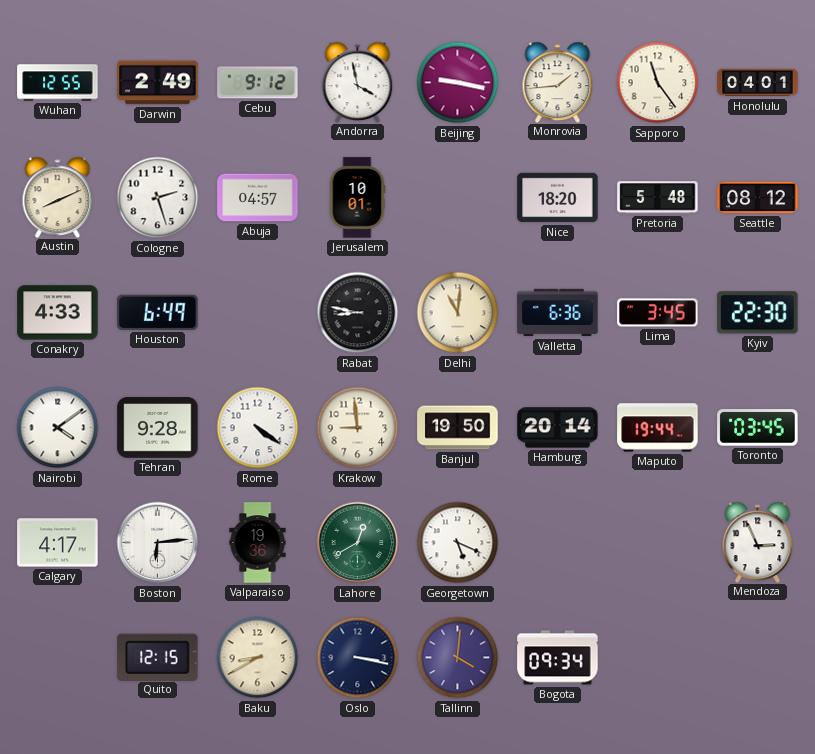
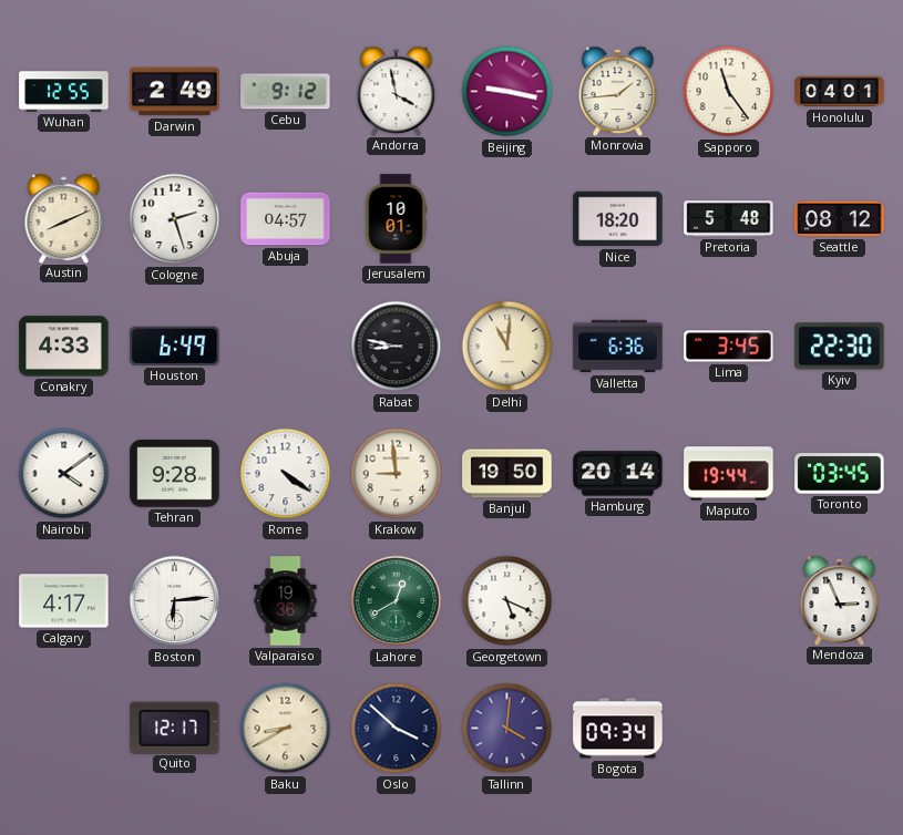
Quito: 12:15 -> 12:17
Oslo: 3:17 -> 3:52
